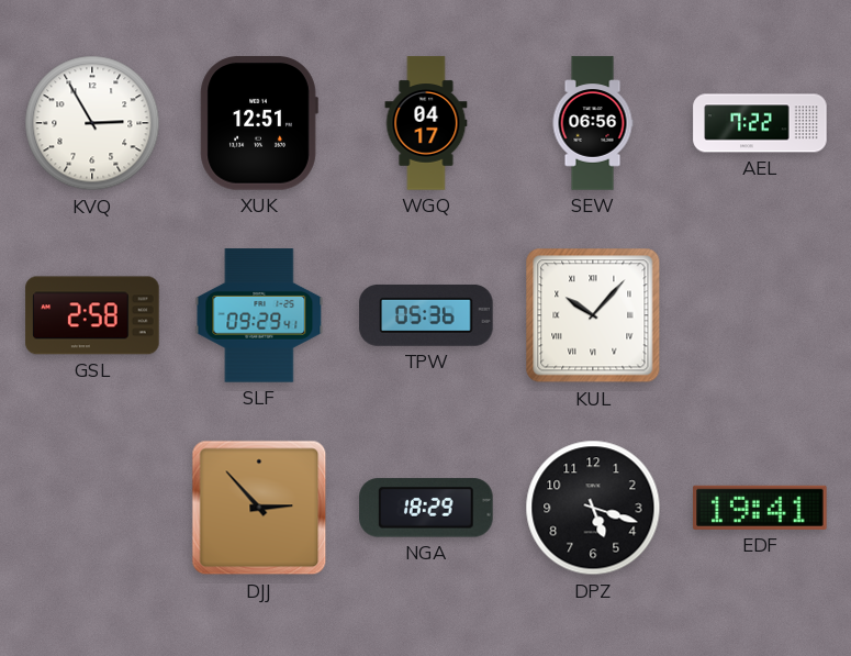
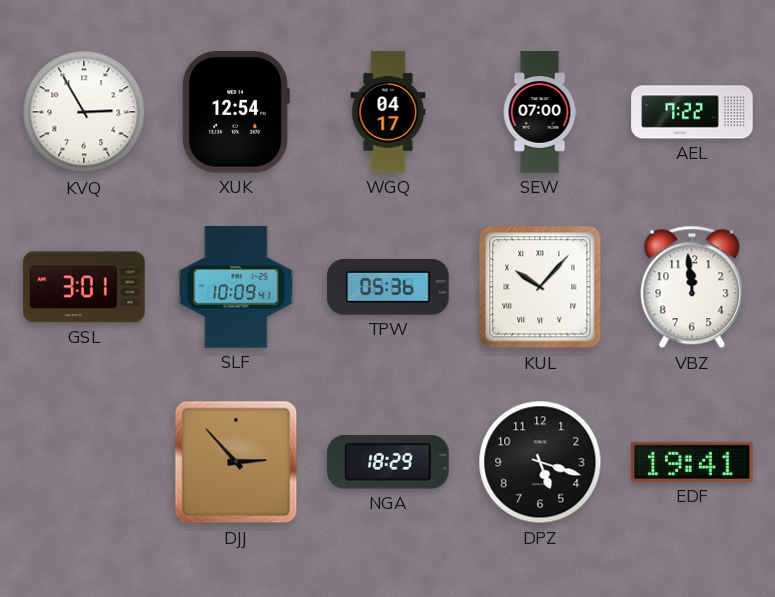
XUK: 12:51 -> 12:54
SEW: 06:56 -> 07:00
GSL: 2:58 -> 3:01
SLF: 09:29 -> 10:09
VBZ: none -> 11:59
